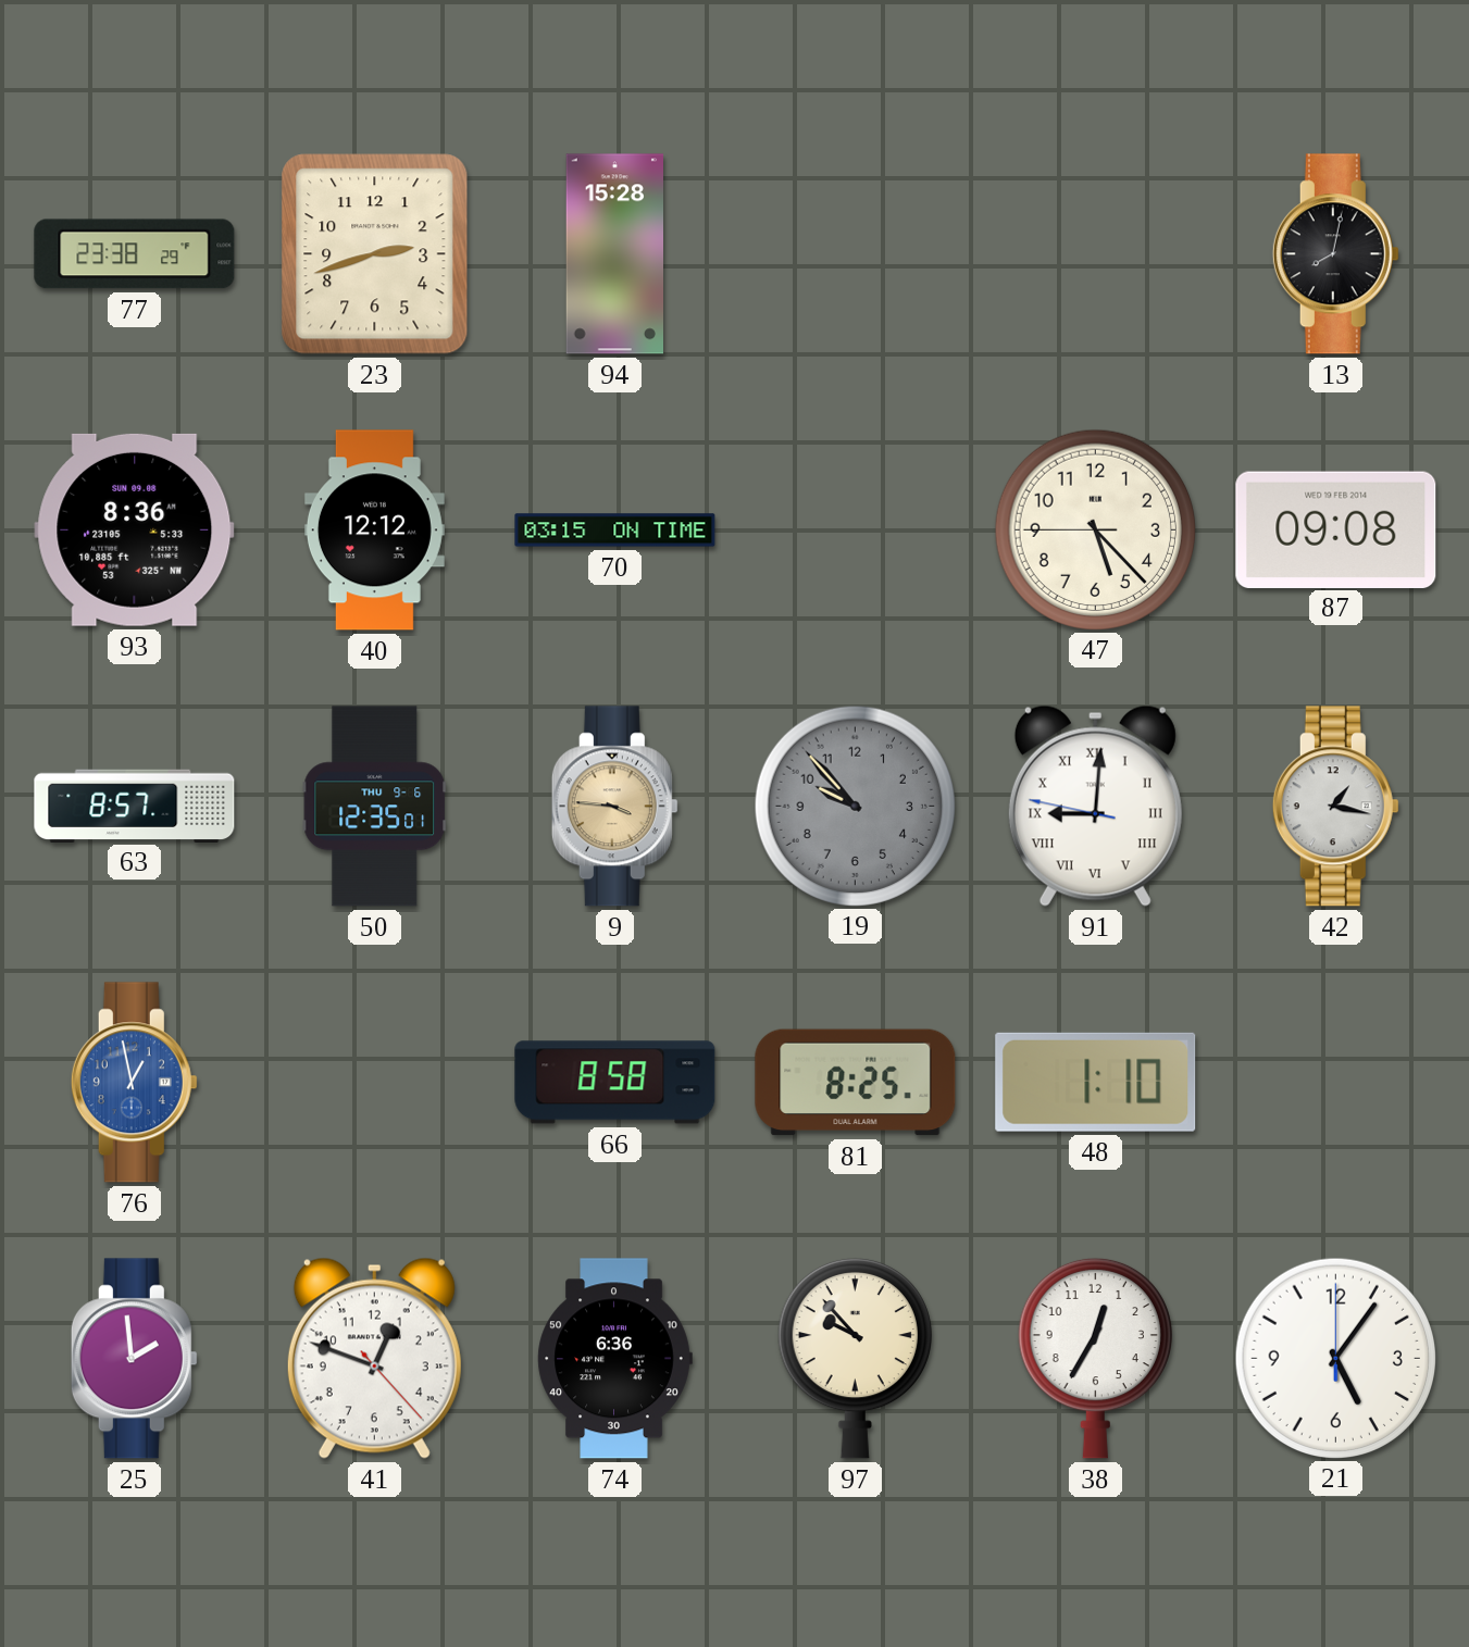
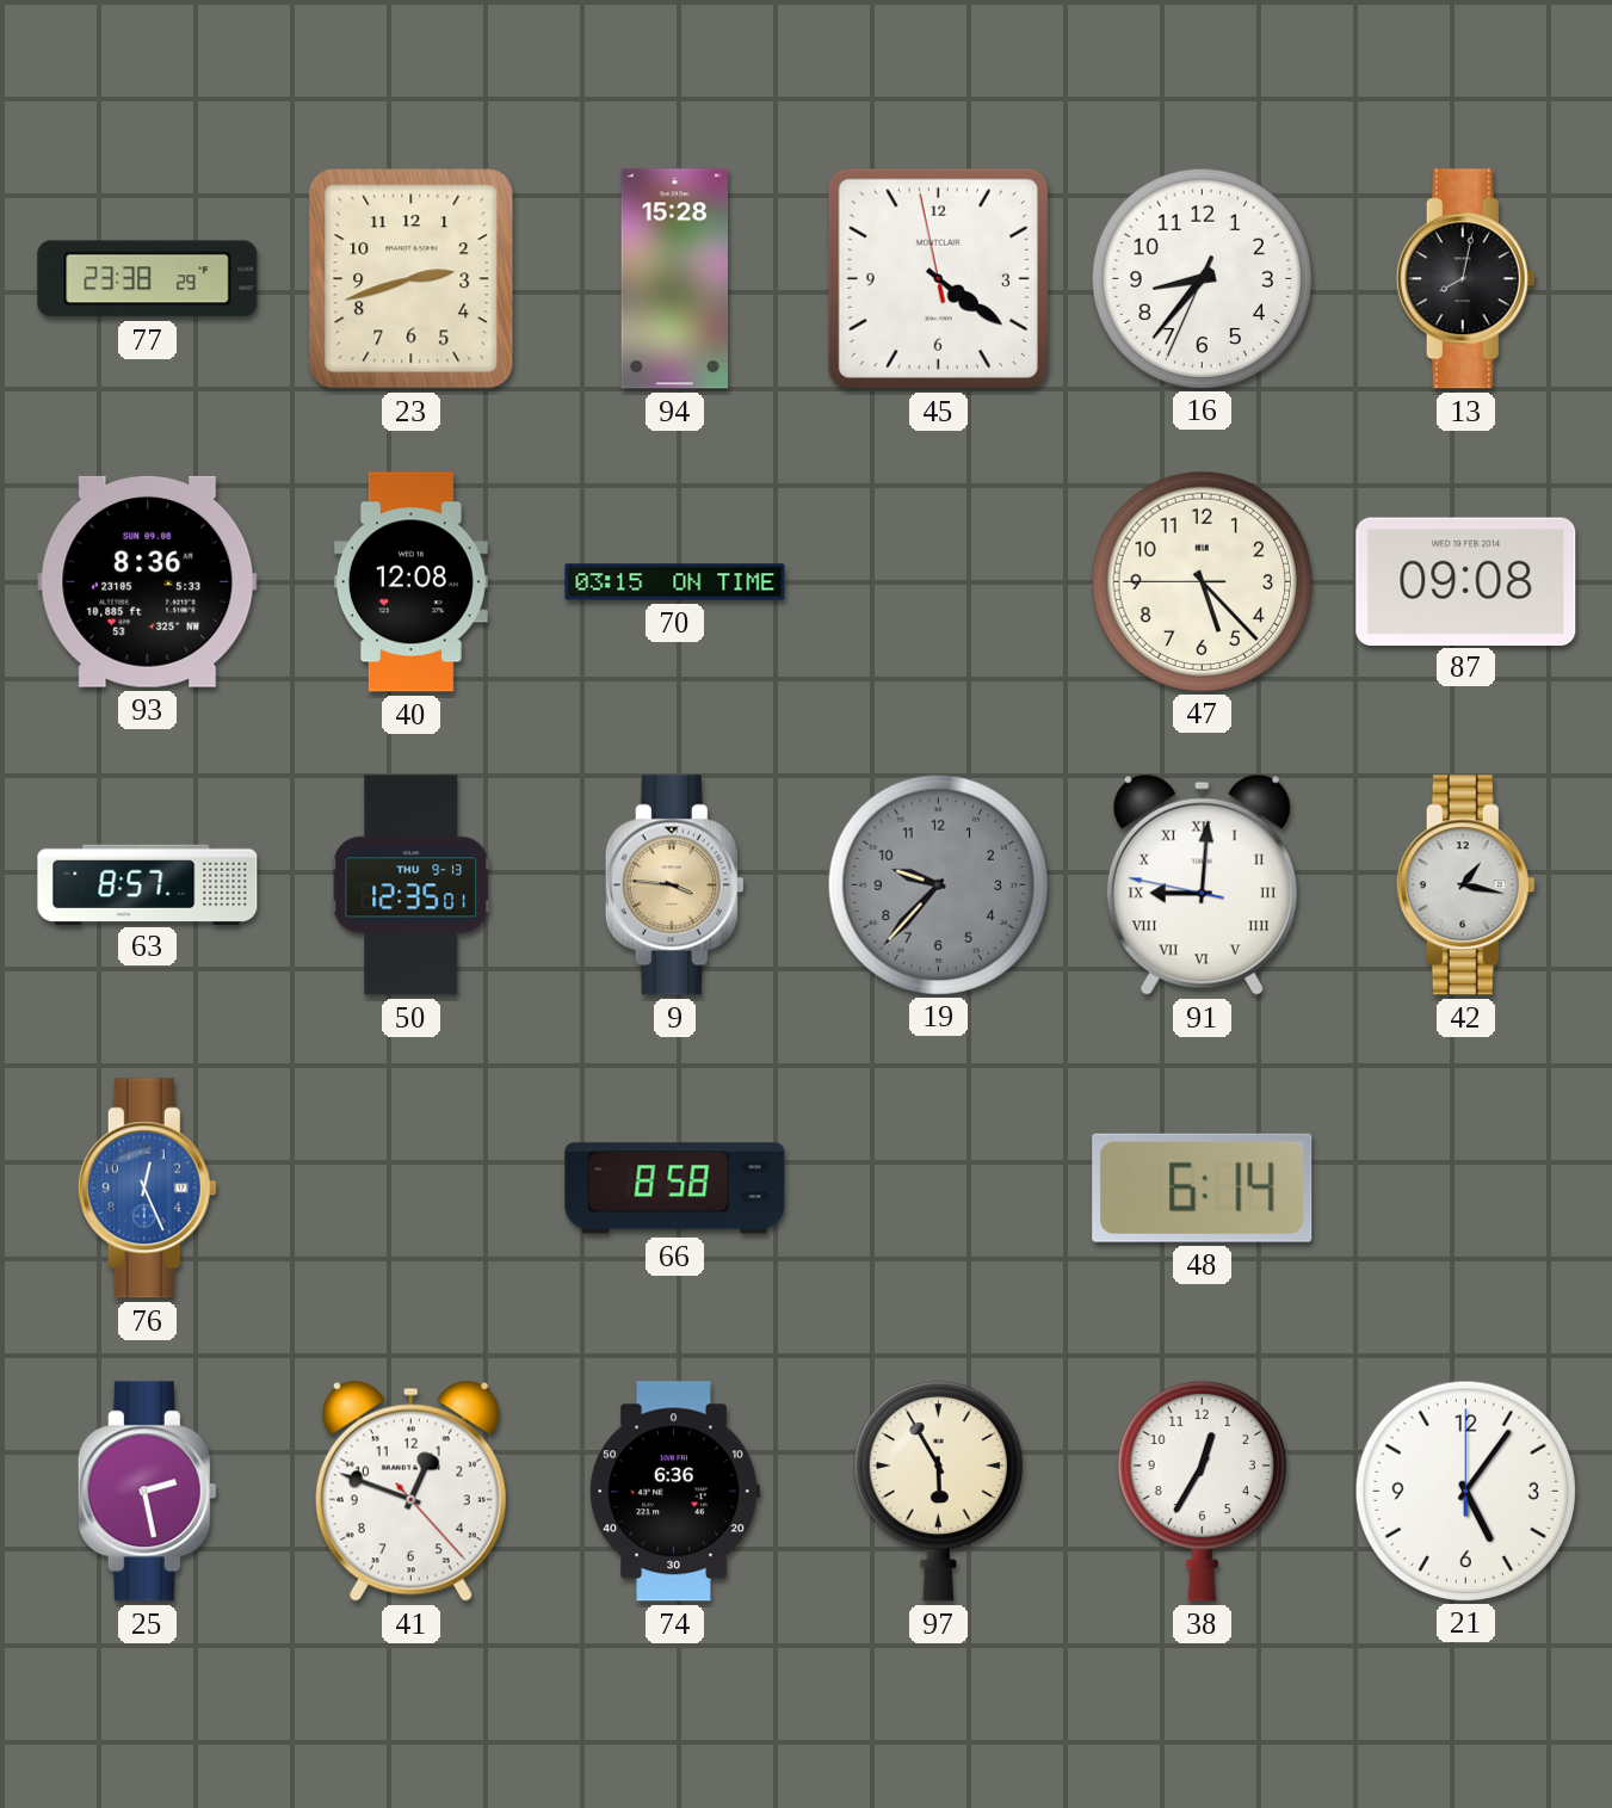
45: none -> 4:20
16: none -> 8:36
40: 12:12 -> 12:08
50 date: THU 9-6 -> THU 9-13
19: 9:53 -> 9:37
76: 12:58 -> 12:26
81: 8:25 -> none
48: 1:10 -> 6:14
25: 1:59 -> 2:28
97: 9:53 -> 5:55
